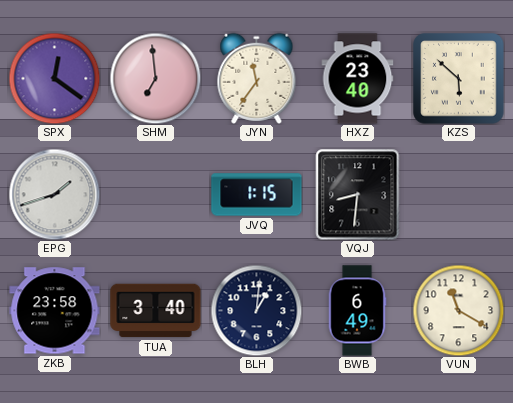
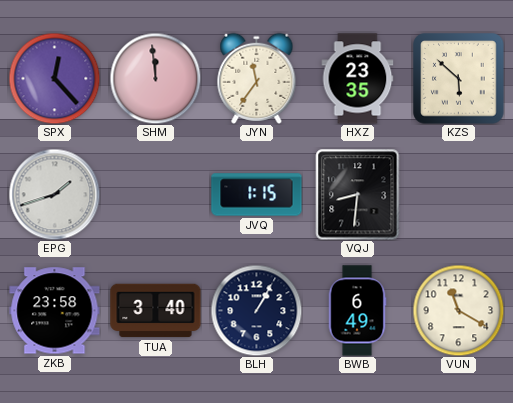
SPX: 12:21 -> 12:23
SHM: 6:59 -> 11:59
HXZ: 23:40 -> 23:35
BLH: 1:01 -> 1:05
